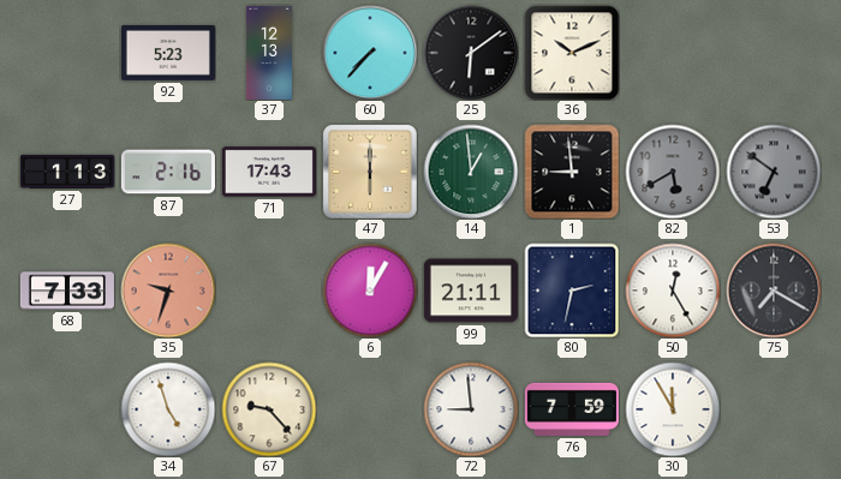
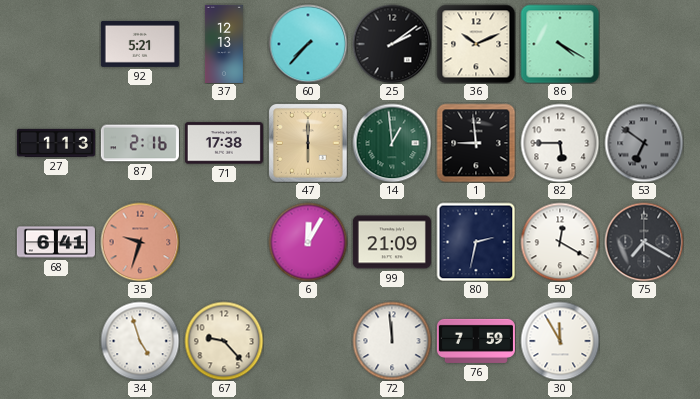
92: 5:23 -> 5:21
25: 6:09 -> 2:09
86: none -> 4:20
71: 17:43 -> 17:38
82: 5:40 -> 5:45
82 dial: grey -> white
68: 7:33 -> 6:41
99: 21:11 -> 21:09
50: 12:25 -> 12:20
72: 8:59 -> 11:59
